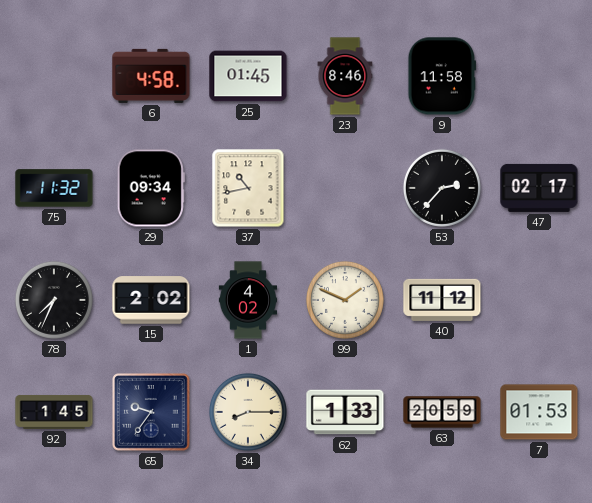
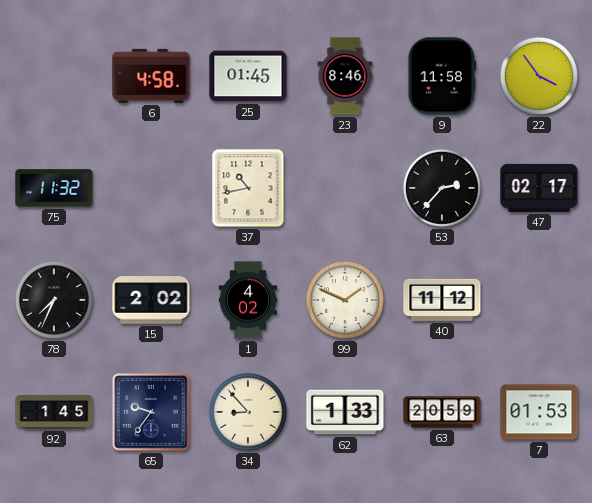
22: none -> 3:54
29: 09:34 -> none
34: 8:15 -> 8:53
